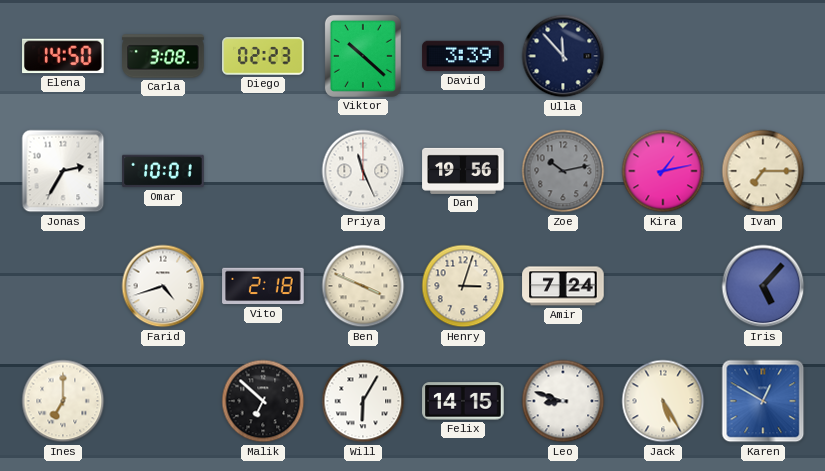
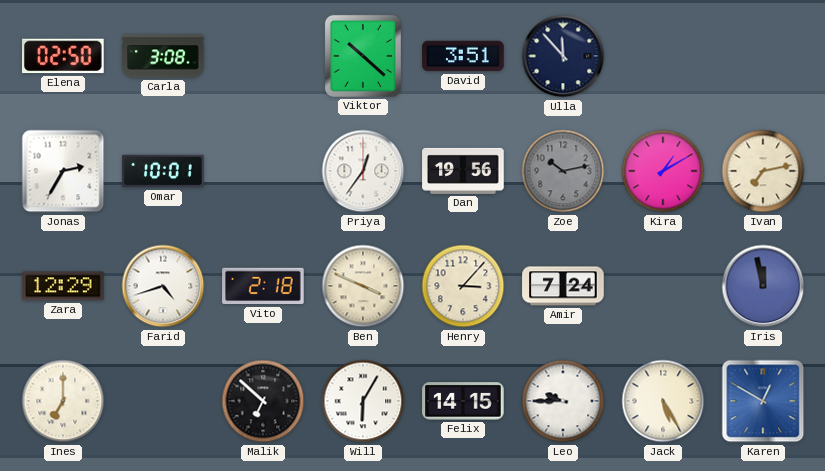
Elena: 14:50 -> 02:50
Diego: 02:23 -> none
David: 3:39 -> 3:51
Priya: 11:26 -> 12:36
Kira: 1:13 -> 1:10
Ivan: 7:15 -> 7:13
Zara: none -> 12:29
Henry: 3:03 -> 3:07
Iris: 5:07 -> 11:58
Leo: 8:48 -> 9:45
